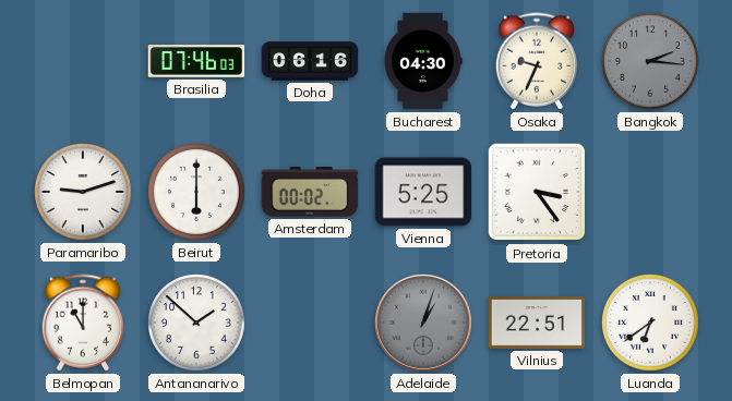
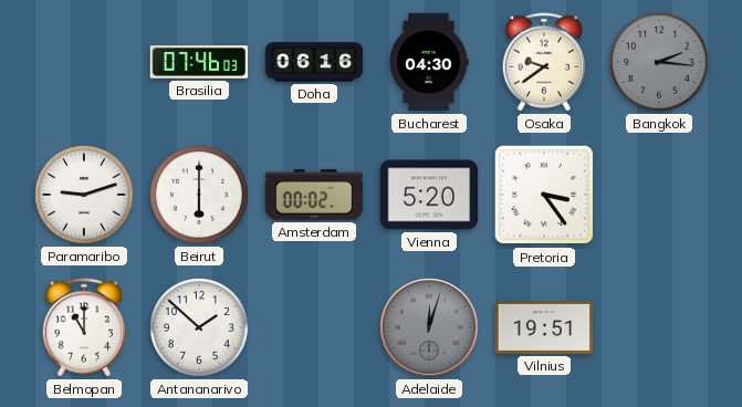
Osaka: 9:34 -> 9:39
Vienna: 5:25 -> 5:20
Adelaide: 1:03 -> 12:03
Vilnius: 22:51 -> 19:51
Luanda: 6:39 -> none
